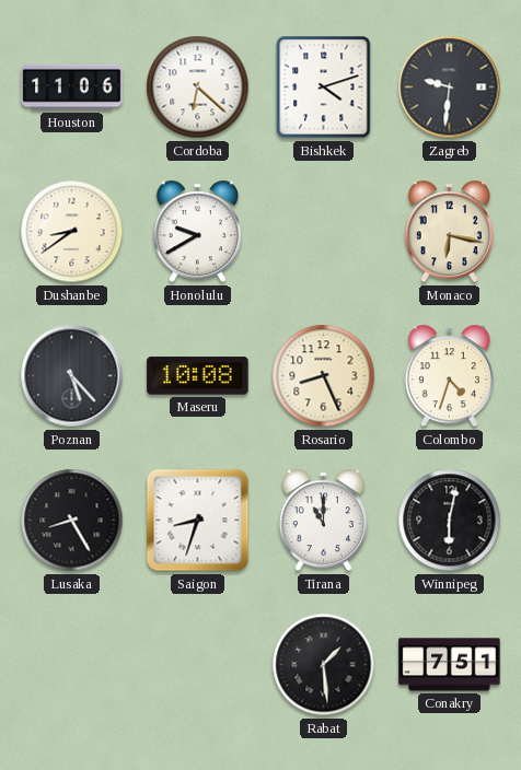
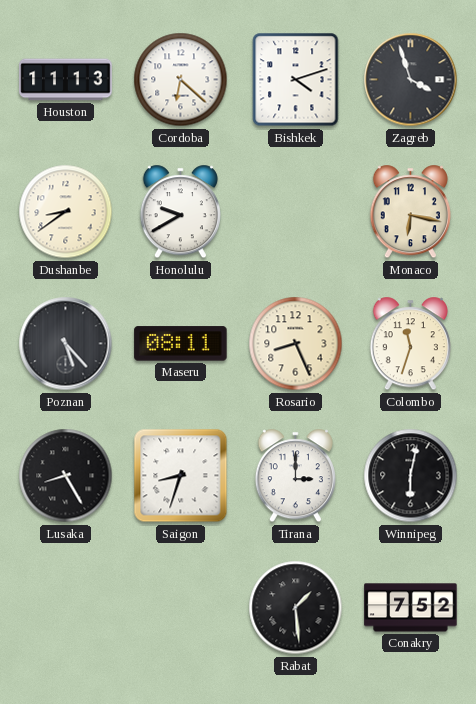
Houston: 11:06 -> 11:13
Zagreb: 9:31 -> 3:57
Maseru: 10:08 -> 08:11
Colombo: 4:33 -> 11:33
Tirana: 11:00 -> 3:00
Conakry: 7:51 -> 7:52
